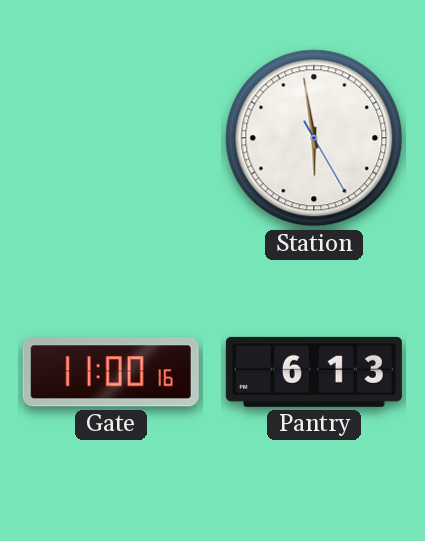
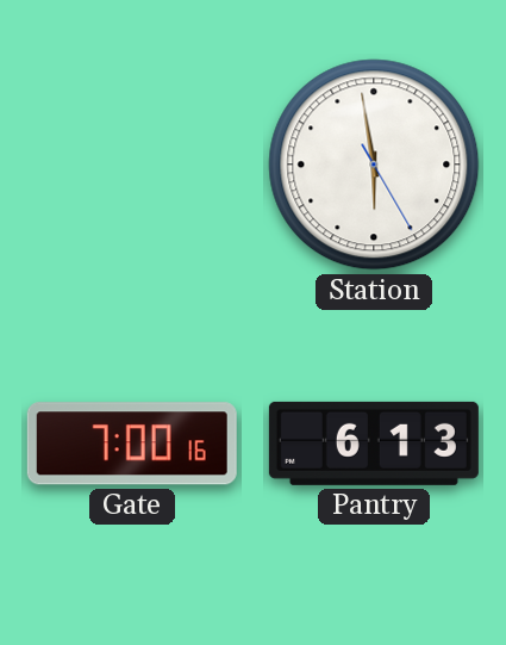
Gate: 11:00 -> 7:00
